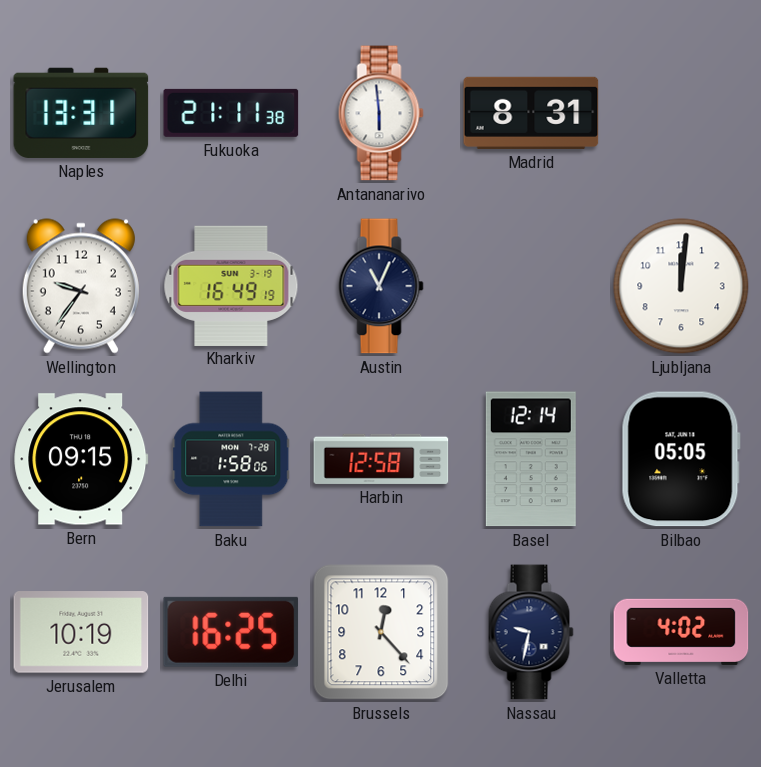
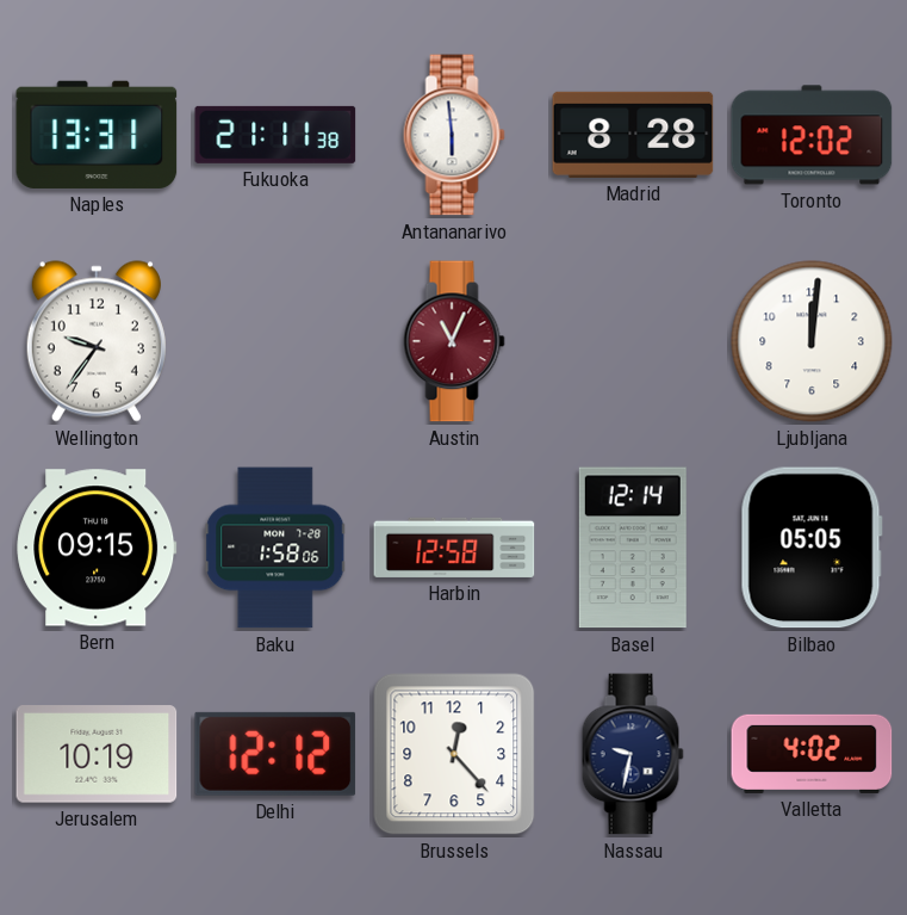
Madrid: 8:31 -> 8:28
Toronto: none -> 12:02
Kharkiv: 16:49 -> none
Austin dial: navy -> burgundy
Delhi: 16:25 -> 12:12
